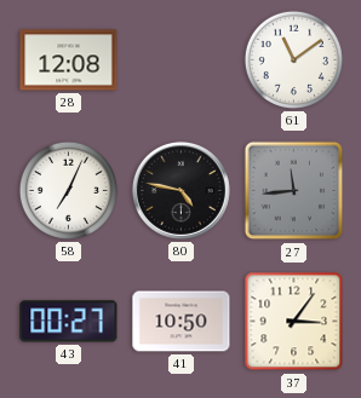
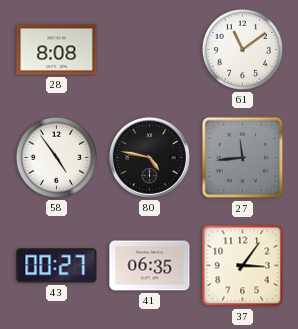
28: 12:08 -> 8:08
58: 7:04 -> 4:54
41: 10:50 -> 06:35
